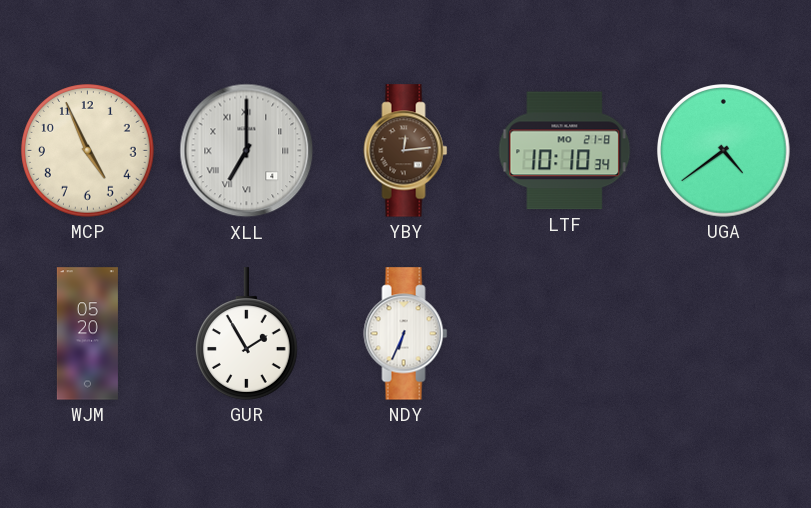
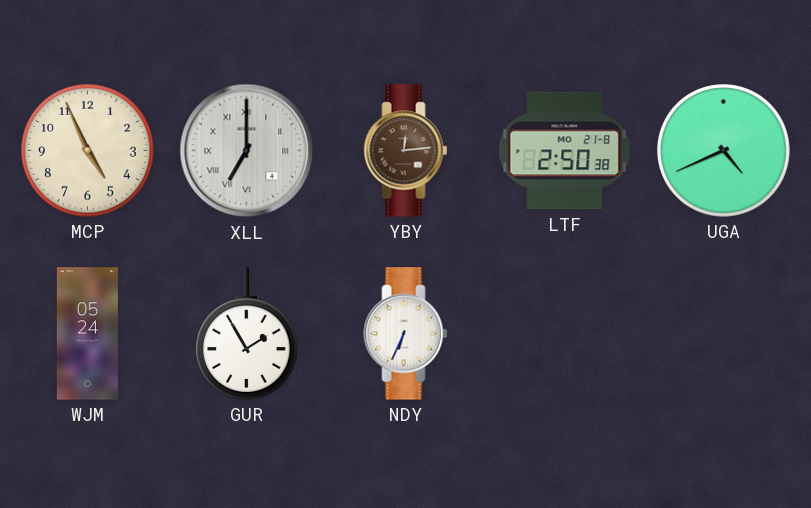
LTF: 10:10 -> 2:50
UGA: 4:39 -> 4:41
WJM: 05:20 -> 05:24
